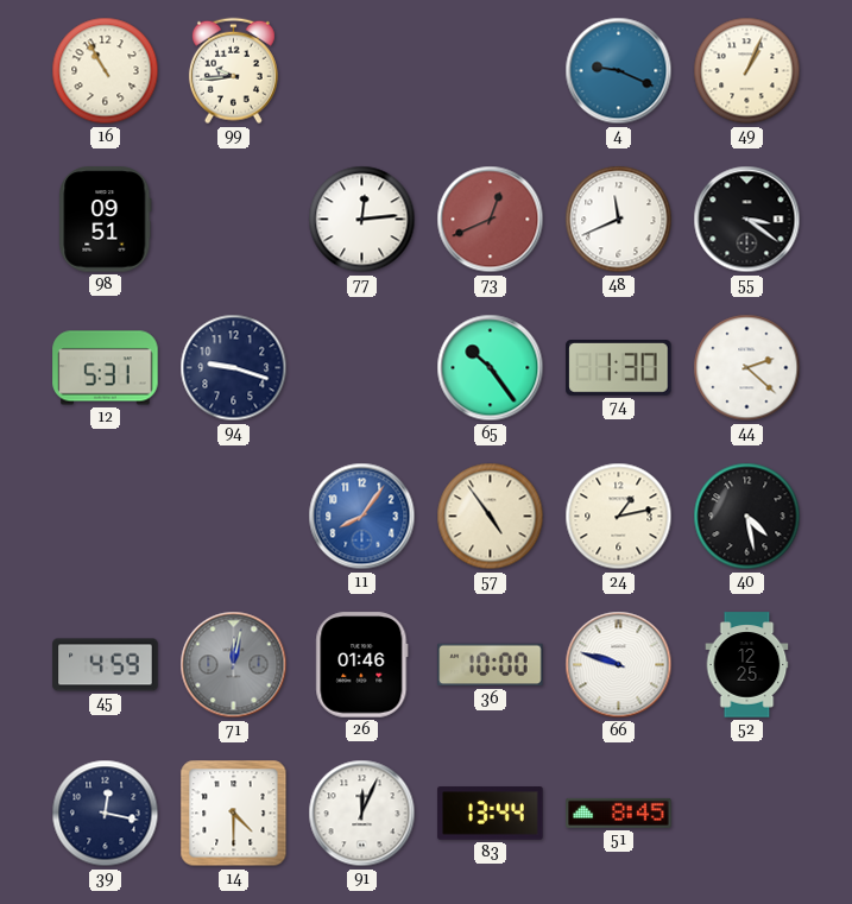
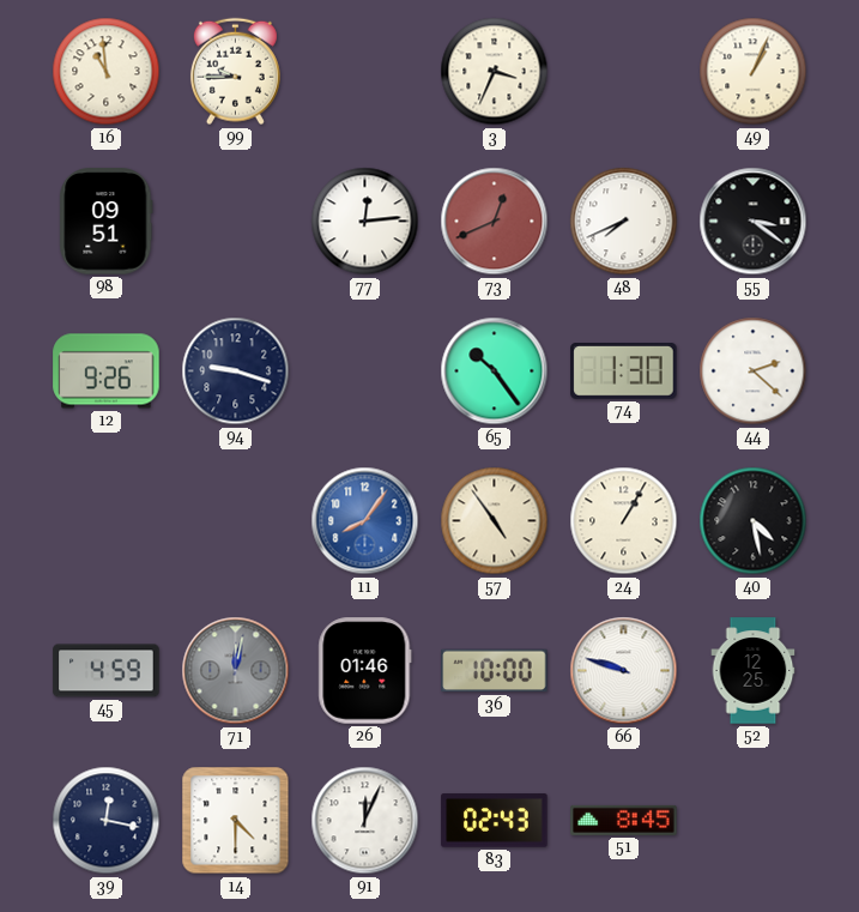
16: 10:55 -> 10:59
99: 9:44 -> 9:45
3: none -> 3:34
4: 9:19 -> none
48: 11:41 -> 7:41
12: 5:31 -> 9:26
24: 1:13 -> 1:05
83: 13:44 -> 02:43
